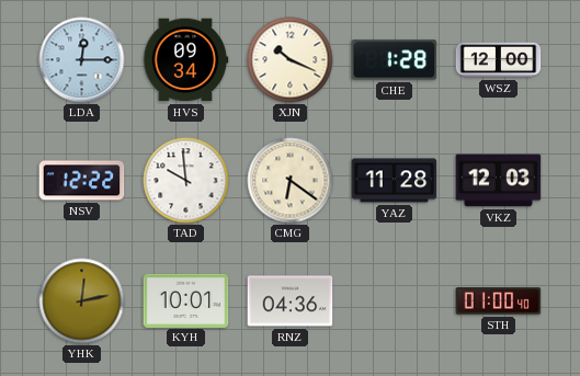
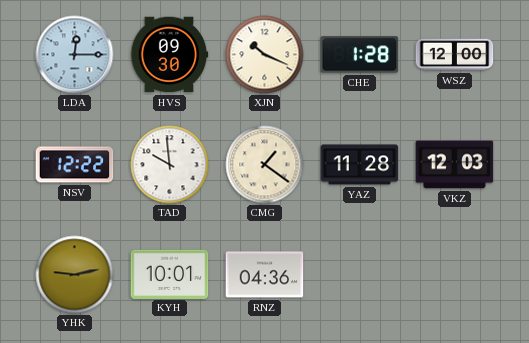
HVS: 09:34 -> 09:30
CMG: 6:21 -> 1:21
YHK: 12:13 -> 9:13
STH: 01:00 -> none
